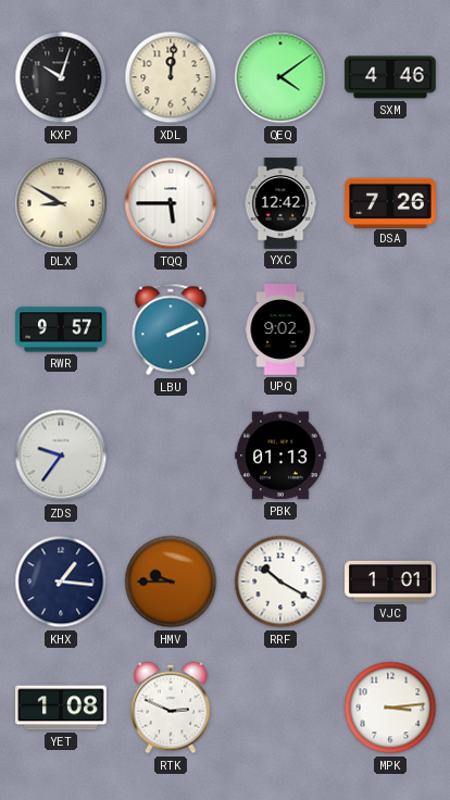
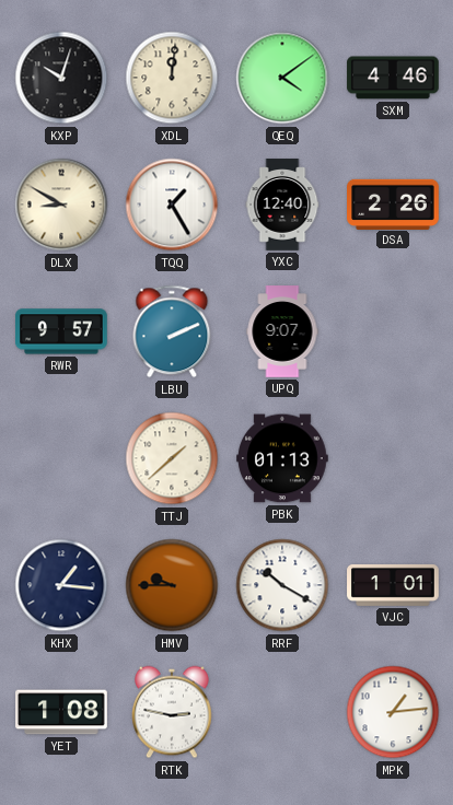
TQQ: 5:45 -> 1:25
YXC: 12:42 -> 12:40
DSA: 7:26 -> 2:26
UPQ: 9:02 -> 9:07
ZDS: 9:36 -> none
TTJ: none -> 1:38
RTK: 2:49 -> 2:47
MPK: 3:14 -> 1:14
